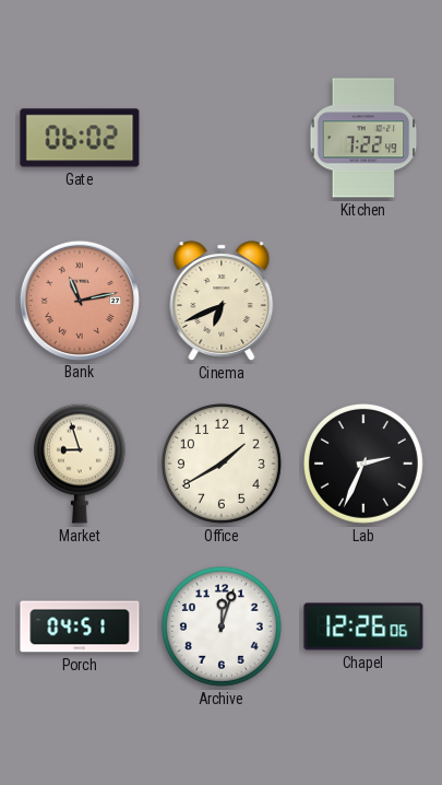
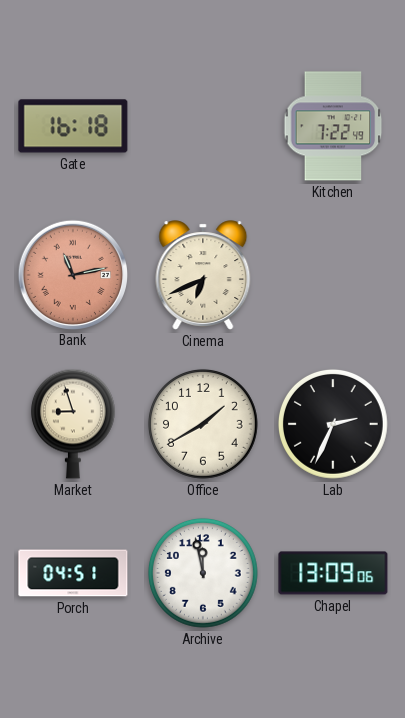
Gate: 06:02 -> 16:18
Archive: 12:03 -> 11:58
Chapel: 12:26 -> 13:09
